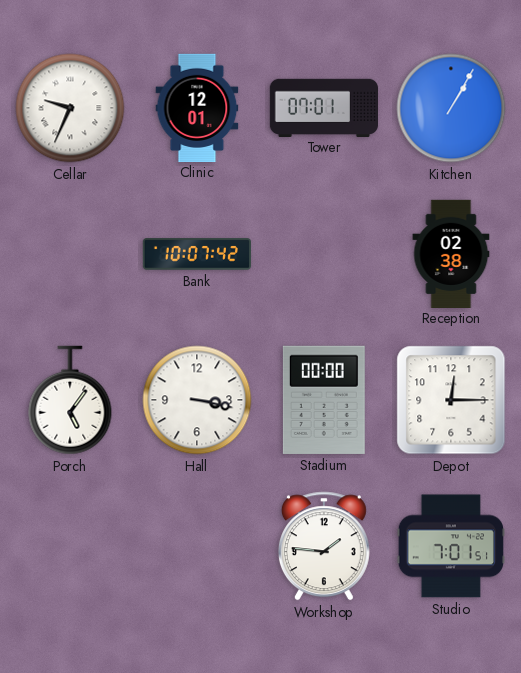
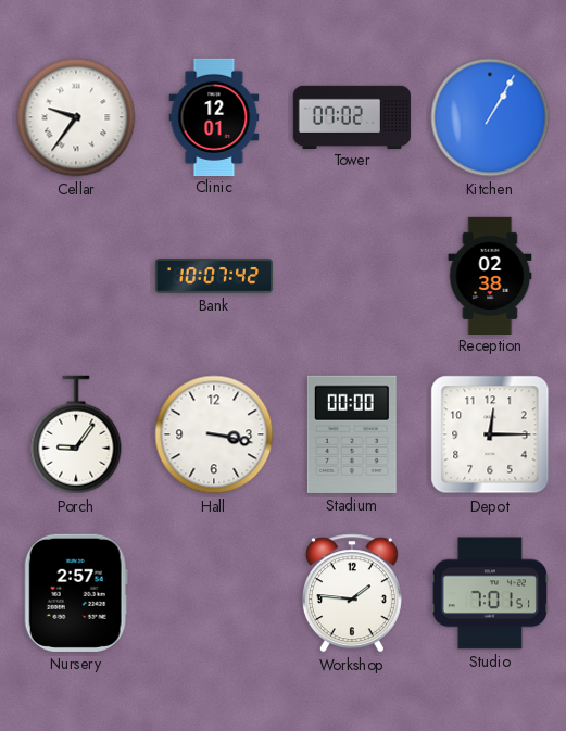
Cellar: 9:34 -> 9:36
Tower: 07:01 -> 07:02
Porch: 5:06 -> 9:06
Nursery: none -> 2:57
